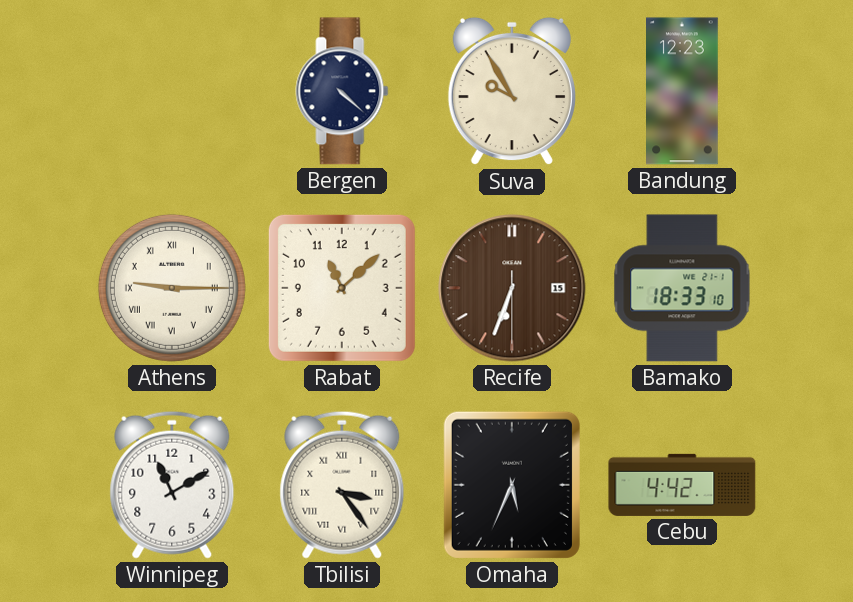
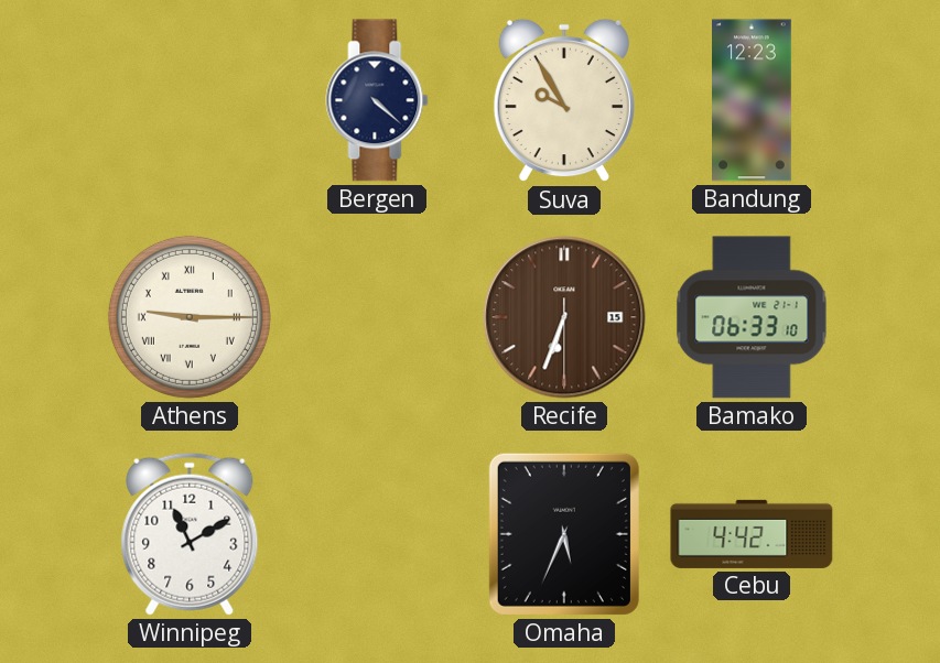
Rabat: 11:08 -> none
Bamako: 18:33 -> 06:33
Tbilisi: 3:24 -> none
